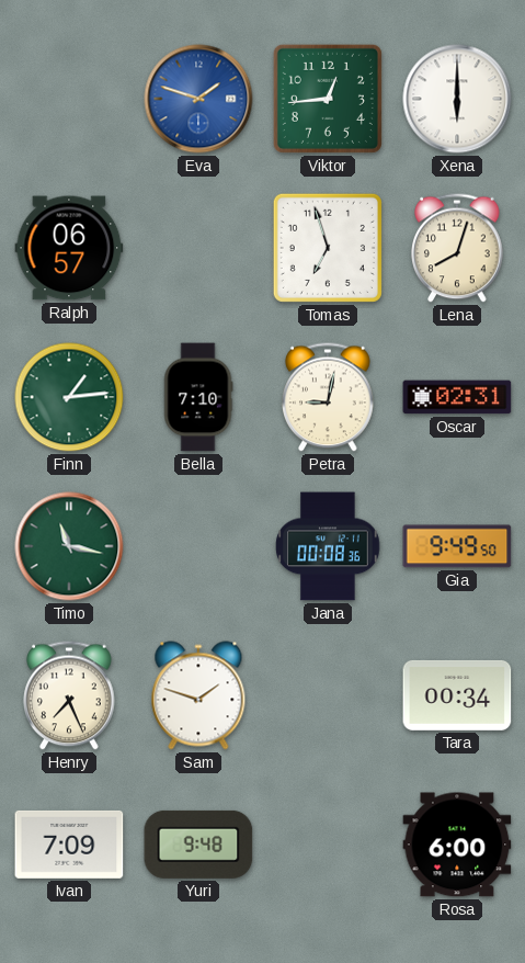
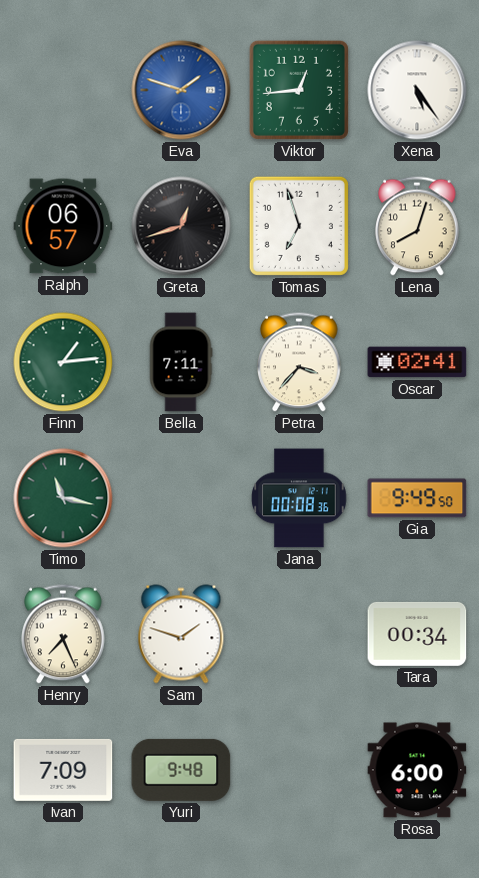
Xena: 6:00 -> 5:24
Greta: none -> 12:42
Bella: 7:10 -> 7:11
Petra: 9:02 -> 3:37
Oscar: 02:31 -> 02:41
